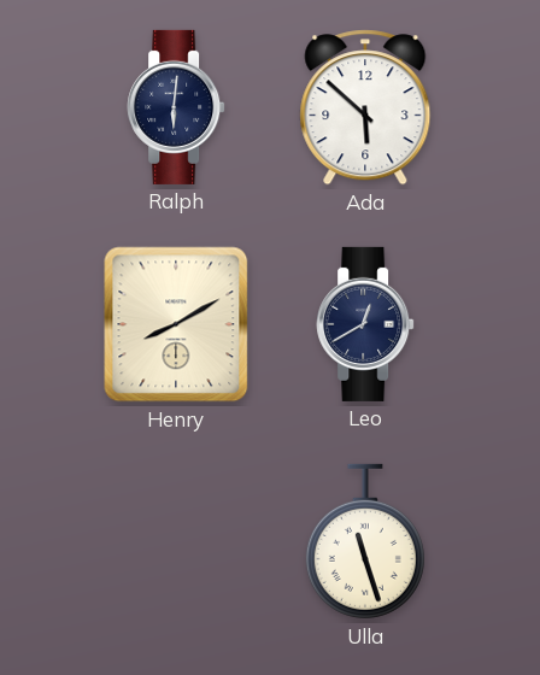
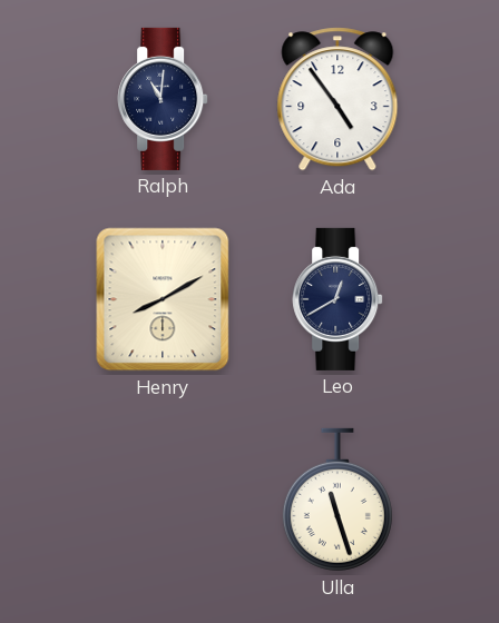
Ralph: 6:01 -> 11:01
Ada: 5:52 -> 4:54
